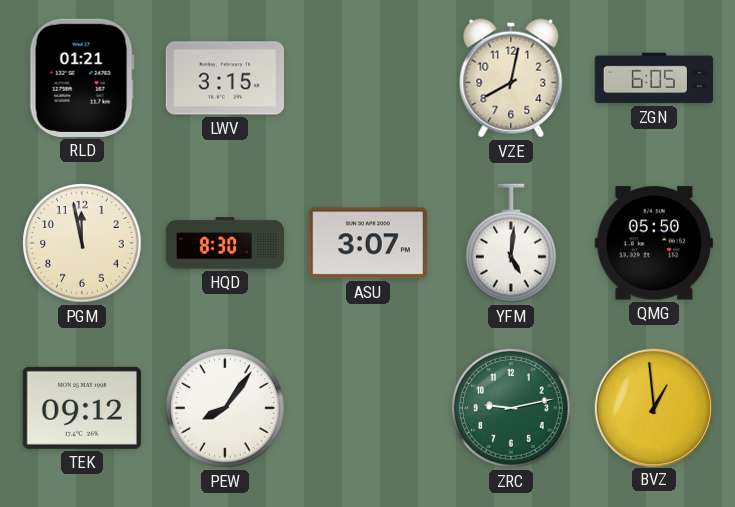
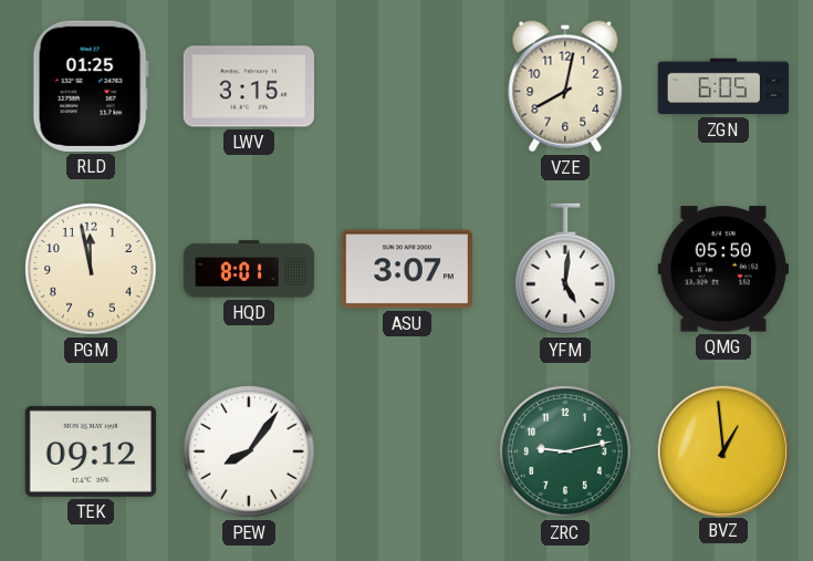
RLD: 01:21 -> 01:25
HQD: 8:30 -> 8:01
